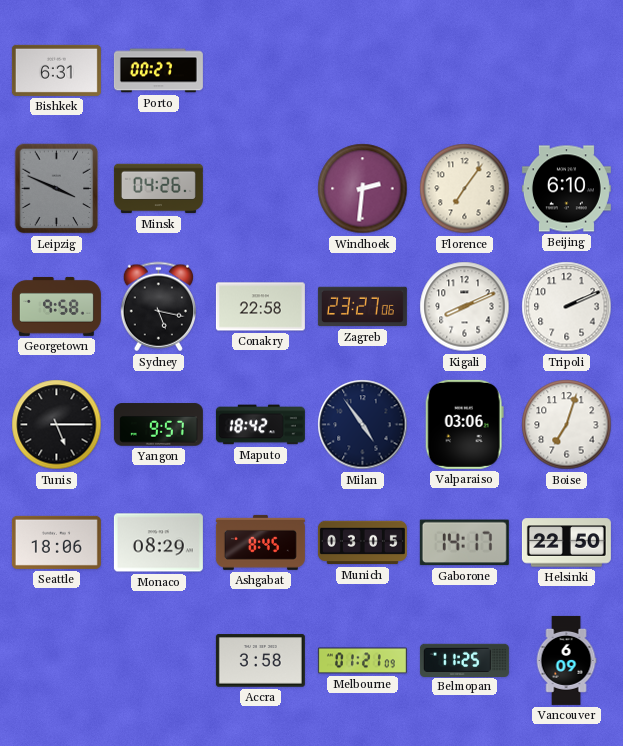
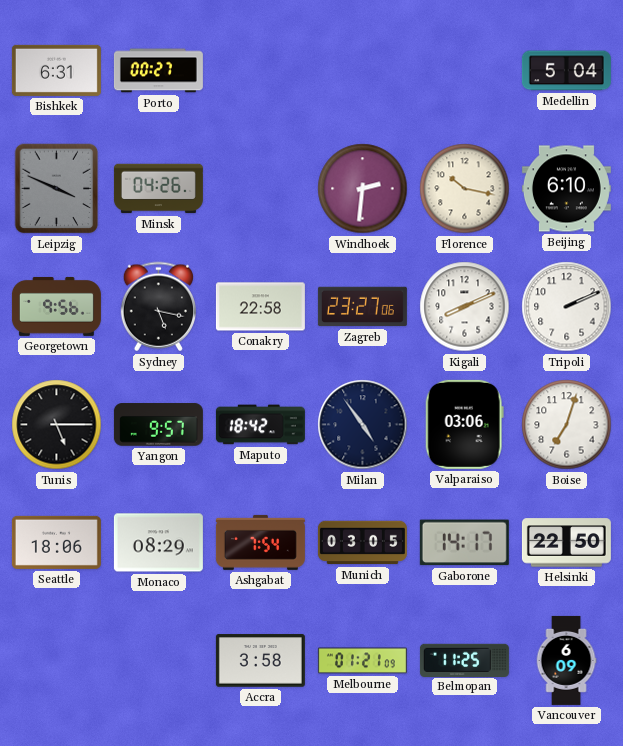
Medellin: none -> 5:04
Florence: 7:06 -> 10:17
Georgetown: 9:58 -> 9:56
Ashgabat: 8:45 -> 7:54
